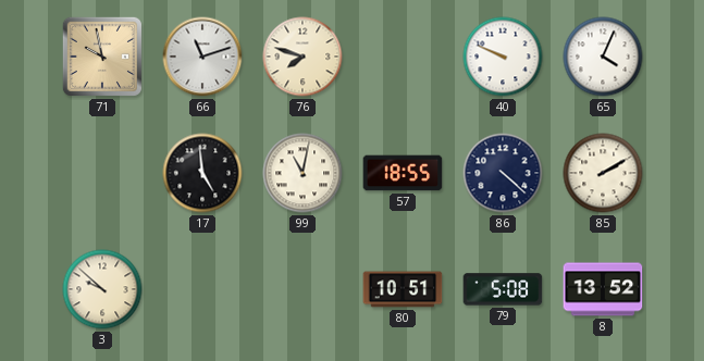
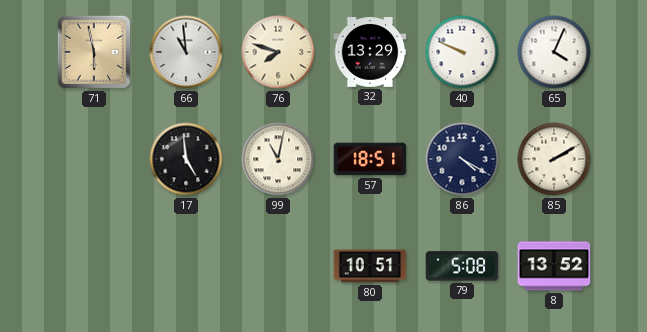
71: 9:58 -> 5:58
66: 11:12 -> 10:59
32: none -> 13:29
57: 18:55 -> 18:51
86: 4:22 -> 4:20
3: 9:52 -> none
